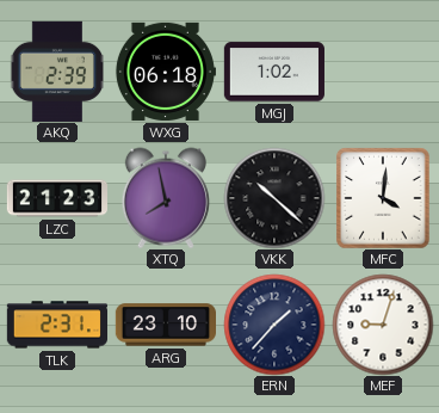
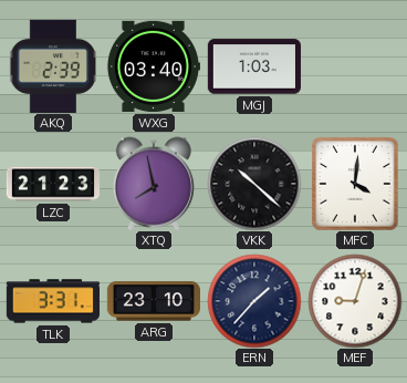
WXG: 06:18 -> 03:40
MGJ: 1:02 -> 1:03
TLK: 2:31 -> 3:31
